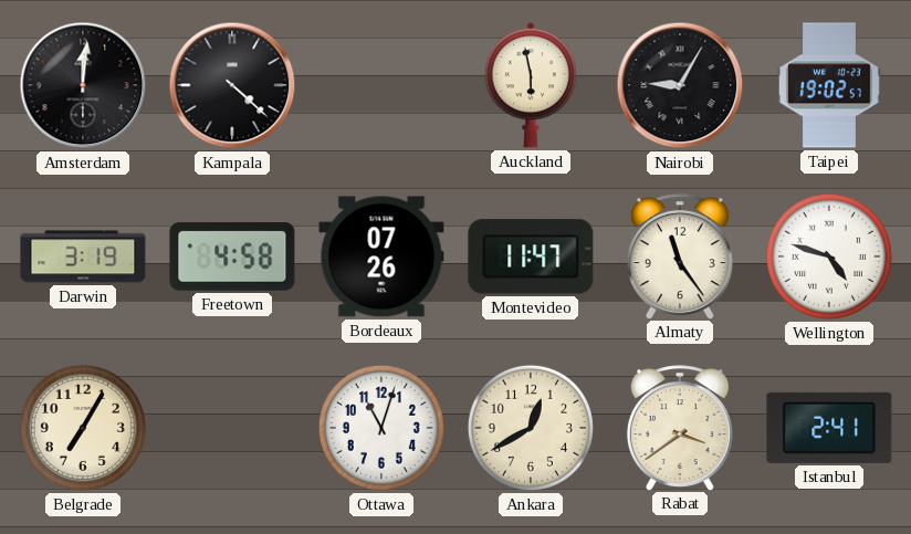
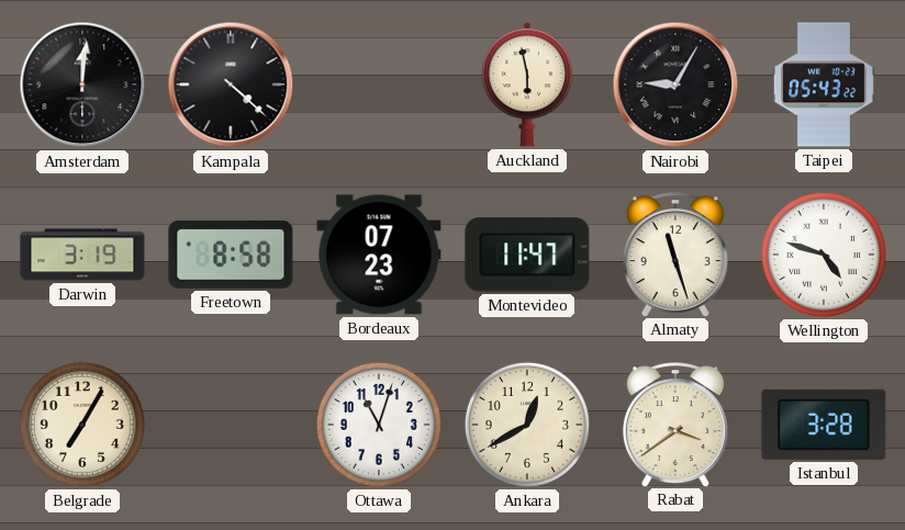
Taipei: 19:02 -> 05:43
Freetown: 4:58 -> 8:58
Bordeaux: 07:26 -> 07:23
Almaty: 11:24 -> 11:27
Istanbul: 2:41 -> 3:28
